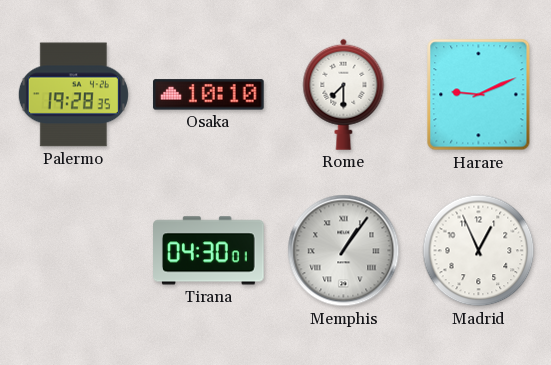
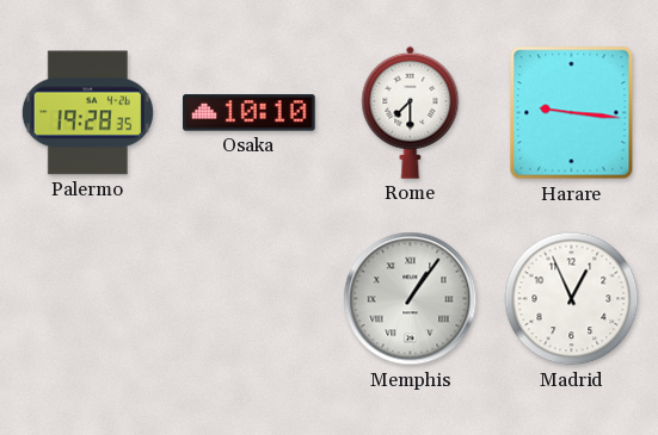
Harare: 9:11 -> 9:16
Tirana: 04:30 -> none
